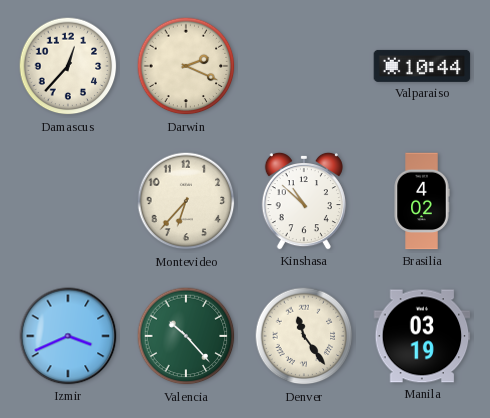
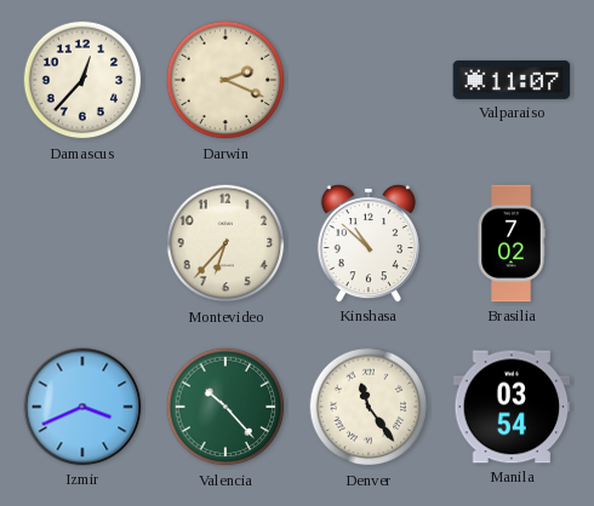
Valparaiso: 10:44 -> 11:07
Brasilia: 4:02 -> 7:02
Manila: 03:19 -> 03:54
